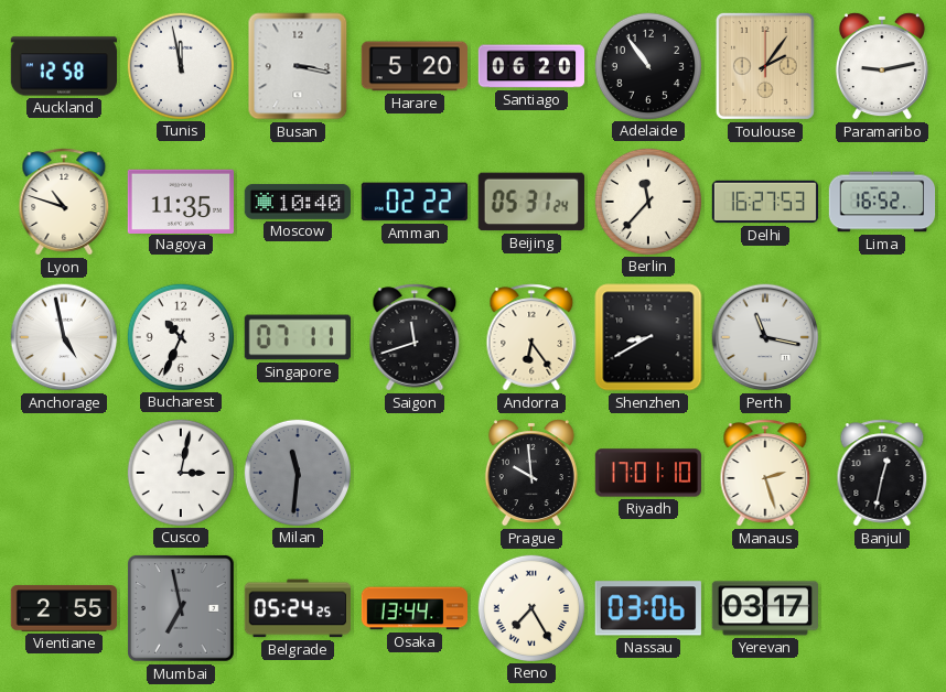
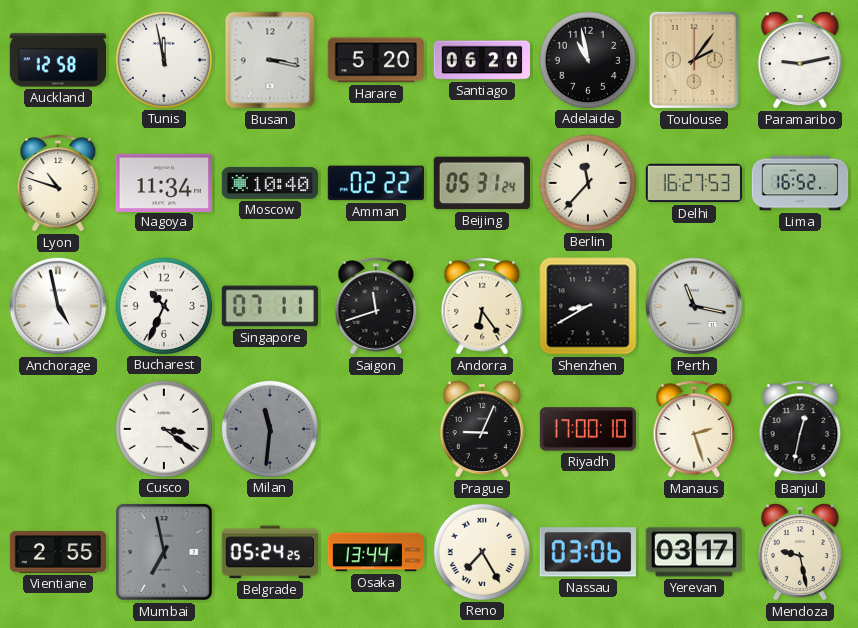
Adelaide: 10:54 -> 10:58
Nagoya: 11:35 -> 11:34
Cusco: 3:02 -> 3:21
Prague: 9:59 -> 9:04
Riyadh: 17:01 -> 17:00
Mendoza: none -> 9:28
